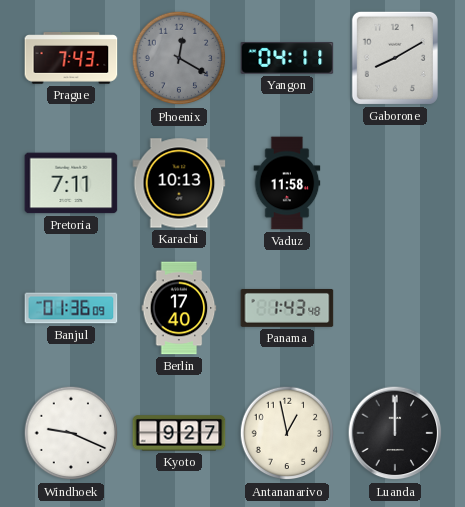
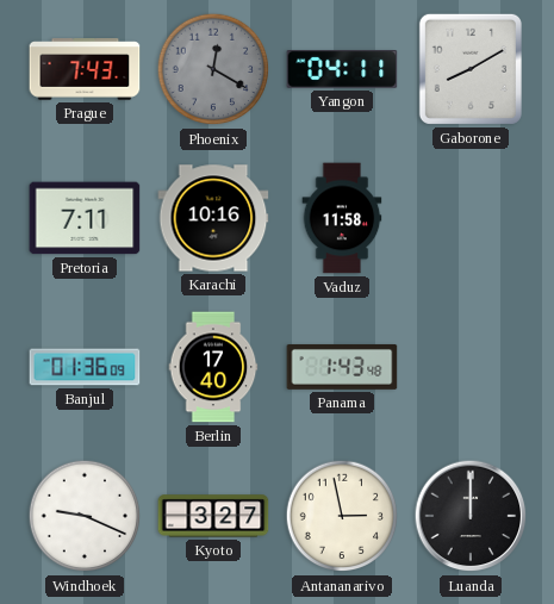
Karachi: 10:13 -> 10:16
Kyoto: 9:27 -> 3:27
Antananarivo: 12:58 -> 2:58
